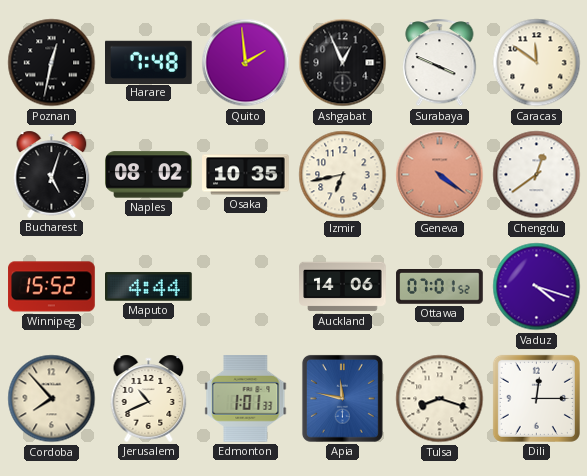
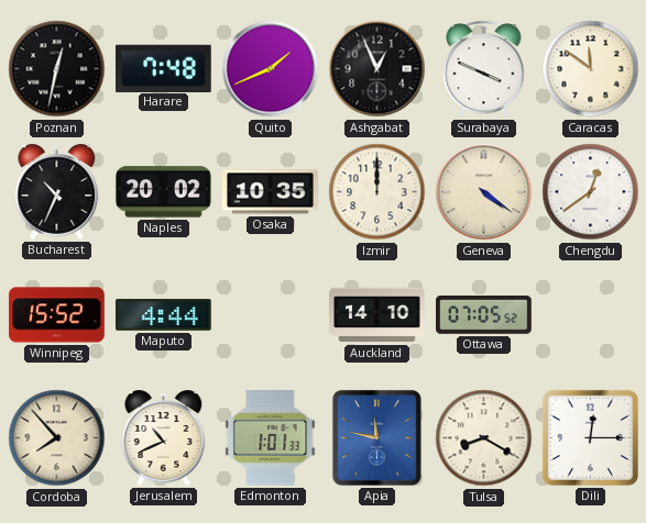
Quito: 1:59 -> 1:41
Bucharest: 5:03 -> 10:34
Naples: 08:02 -> 20:02
Izmir: 6:43 -> 12:00
Geneva dial: salmon -> cream
Auckland: 14:06 -> 14:10
Ottawa: 07:01 -> 07:05
Vaduz: 4:18 -> none
Tulsa: 8:18 -> 8:20
